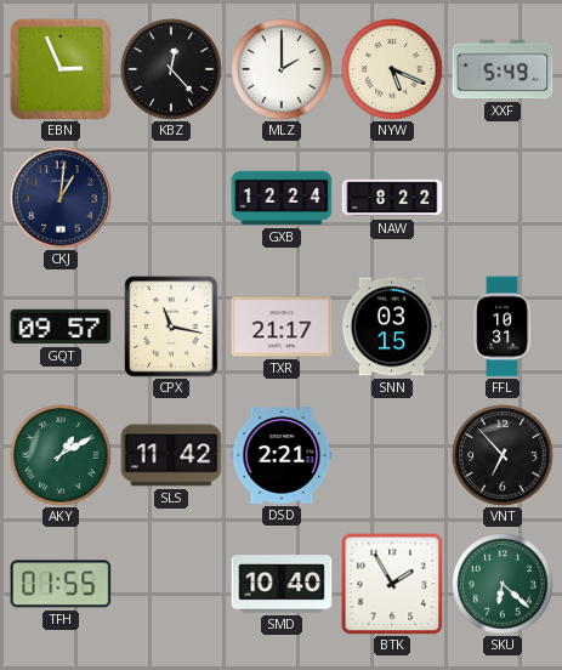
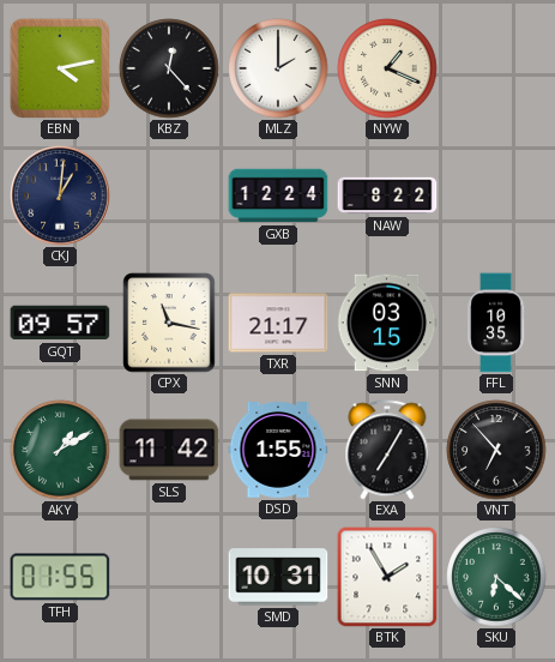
EBN: 2:56 -> 4:13
NYW: 5:19 -> 1:19
XXF: 5:49 -> none
FFL: 10:31 -> 10:35
DSD: 2:21 -> 1:55
EXA: none -> 7:05
SMD: 10:40 -> 10:31
